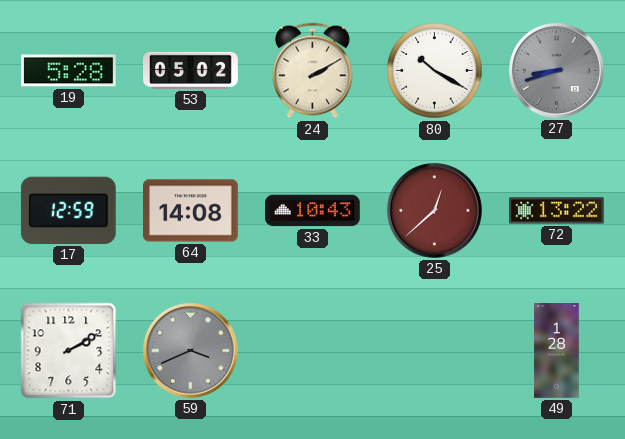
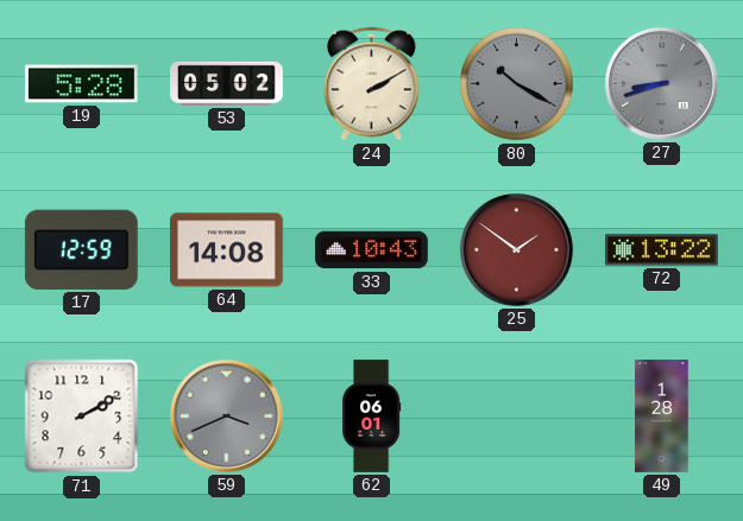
80 dial: white -> grey
25: 12:38 -> 1:51
62: none -> 06:01
